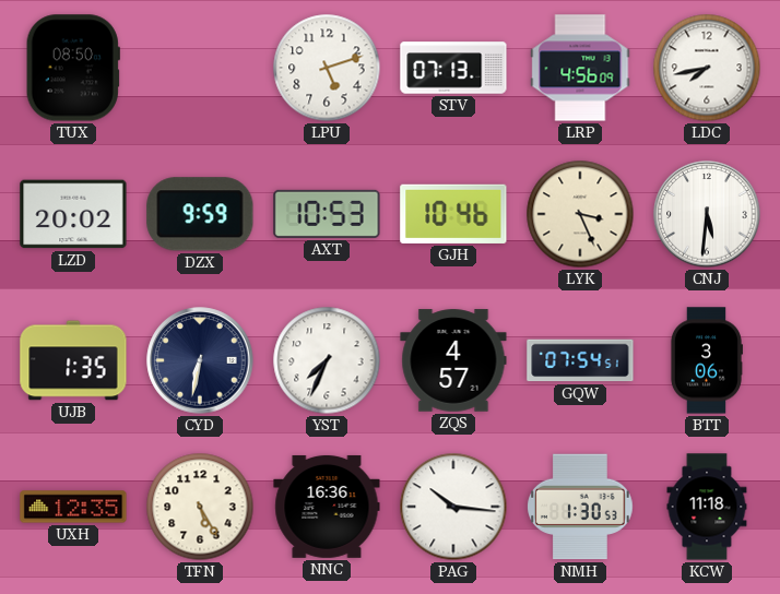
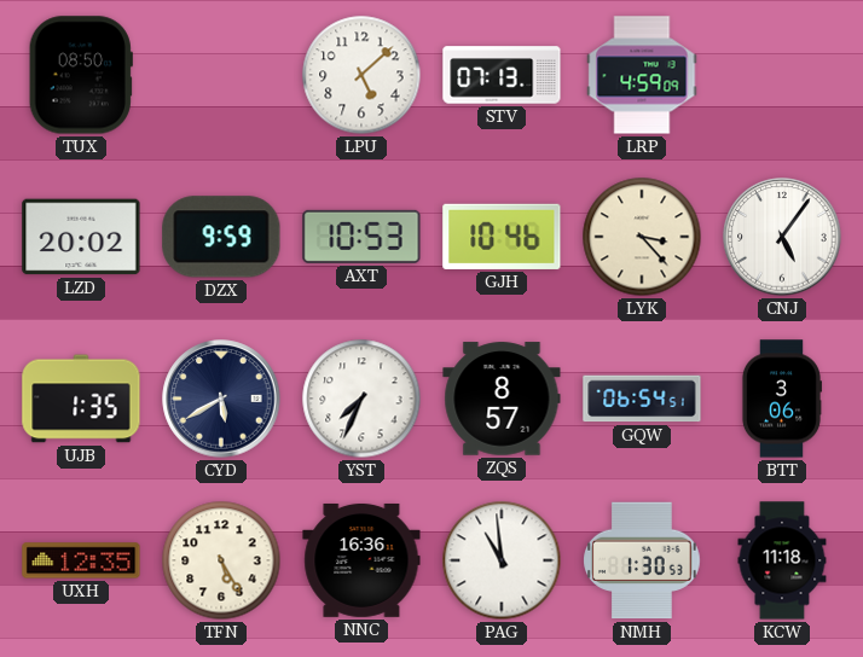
LPU: 5:12 -> 5:08
LRP: 4:56 -> 4:59
LDC: 7:43 -> none
LYK: 3:26 -> 3:23
CNJ: 5:31 -> 5:06
CYD: 6:32 -> 5:40
ZQS: 4:57 -> 8:57
GQW: 07:54 -> 06:54
PAG: 10:16 -> 10:59
